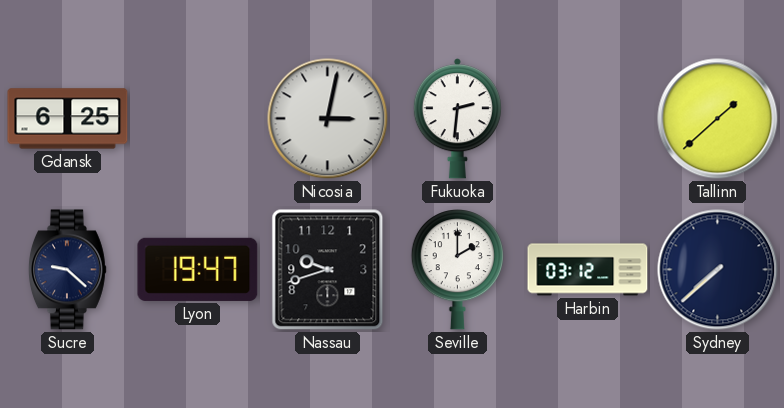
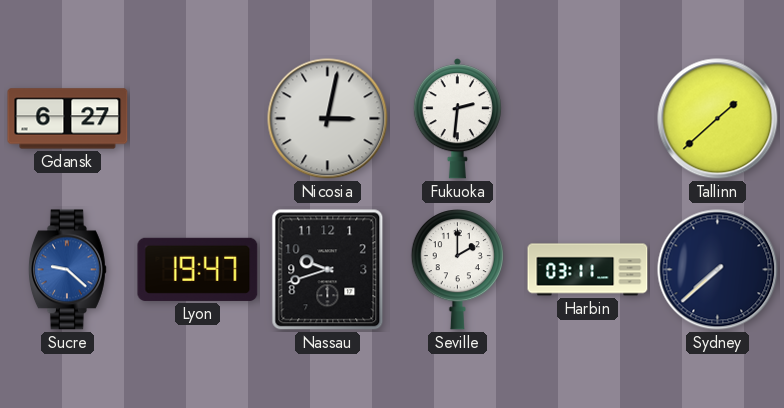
Gdansk: 6:25 -> 6:27
Sucre dial: navy -> blue
Harbin: 03:12 -> 03:11
